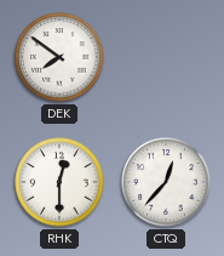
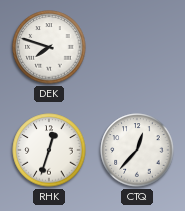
DEK: 7:51 -> 7:48
RHK: 12:30 -> 12:33
